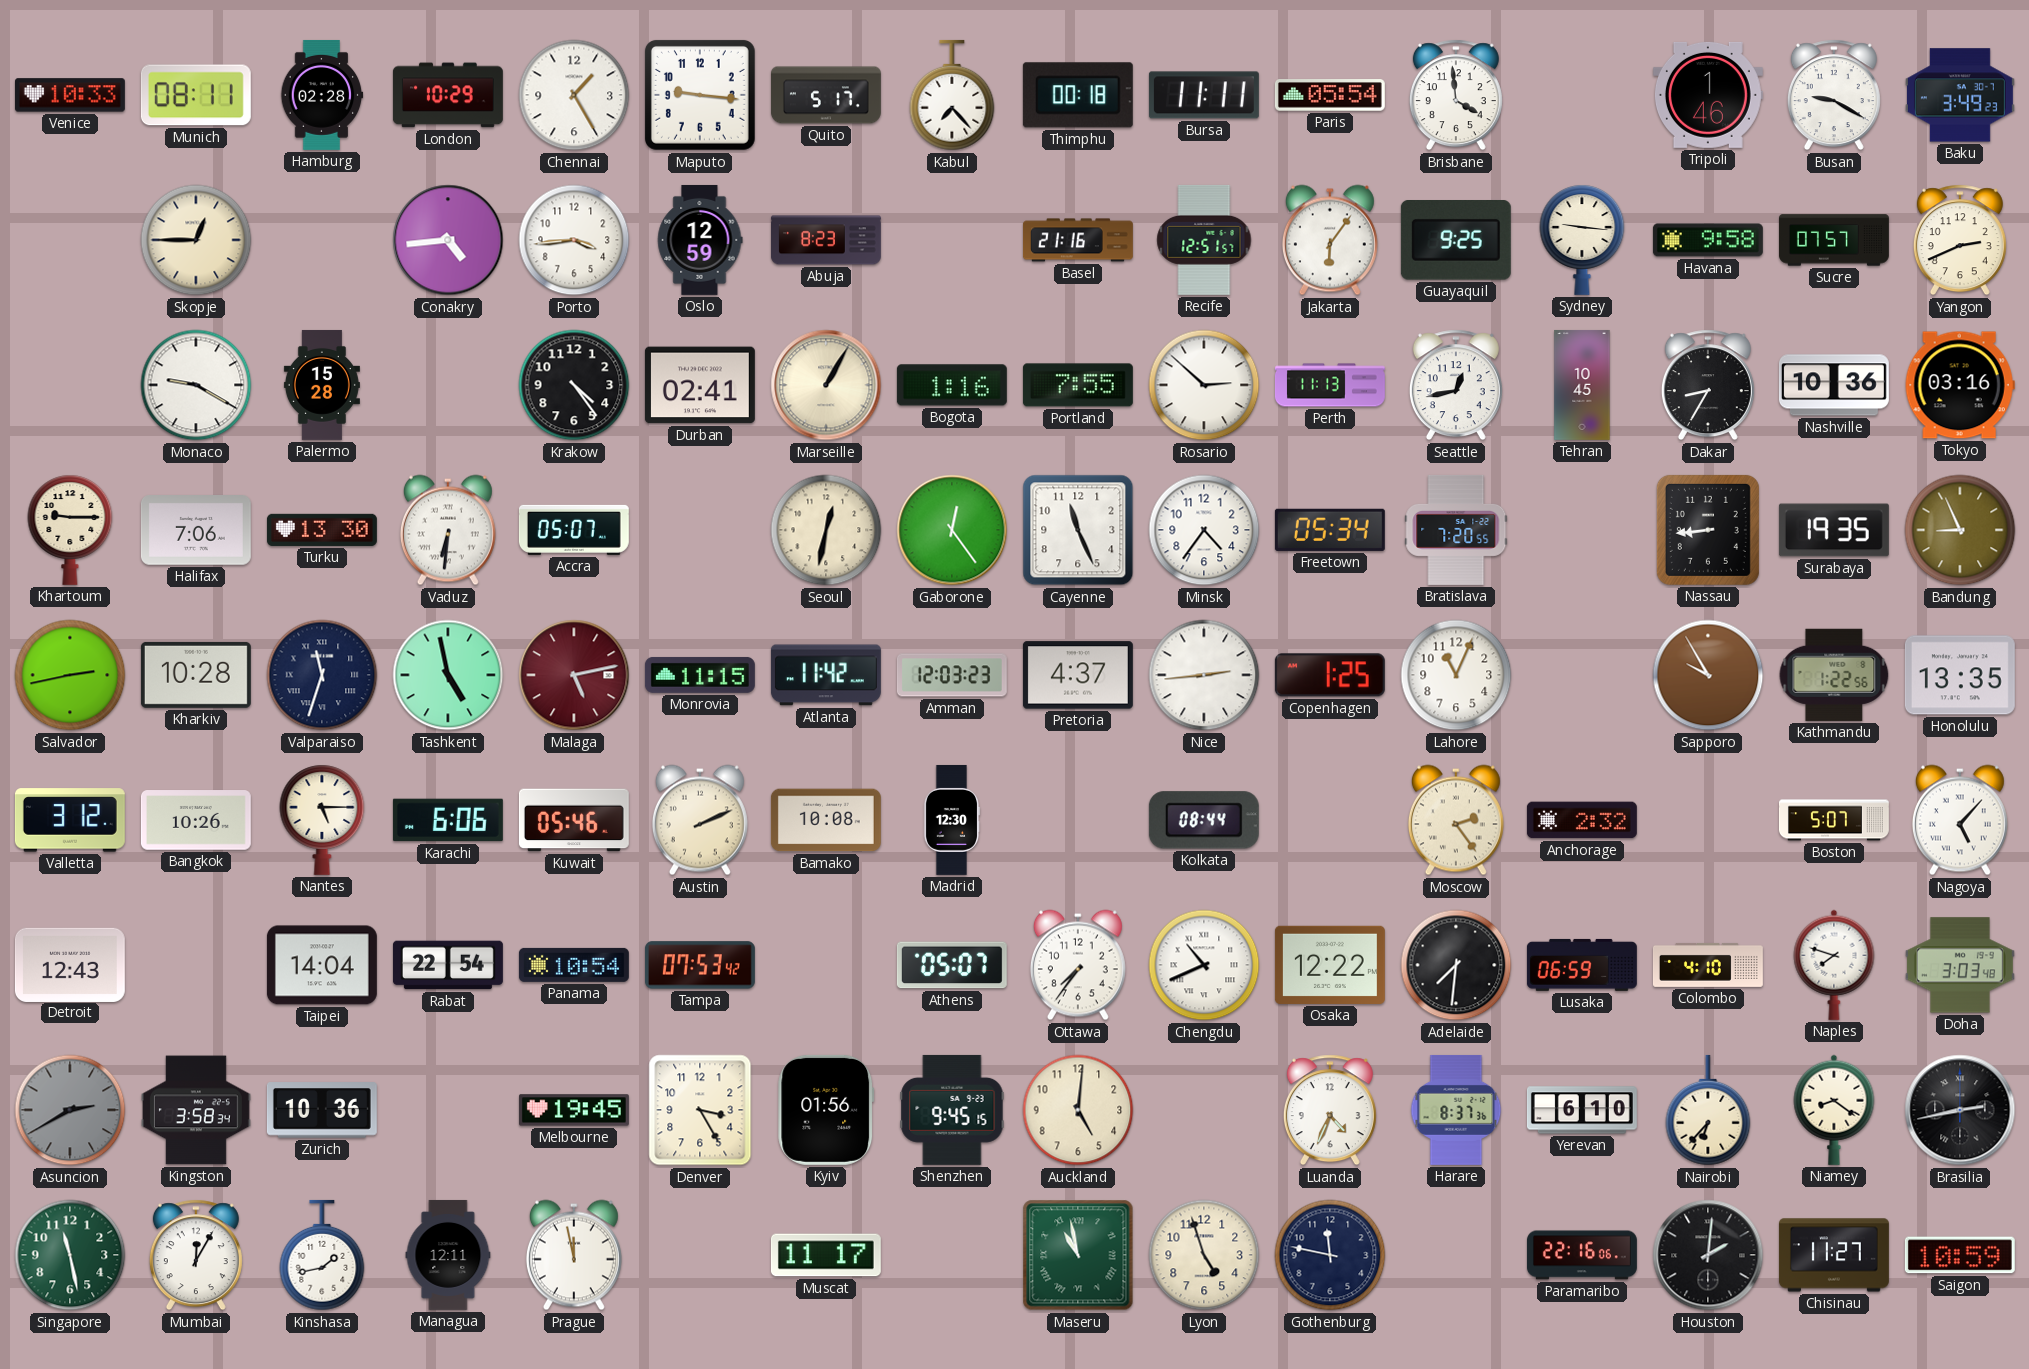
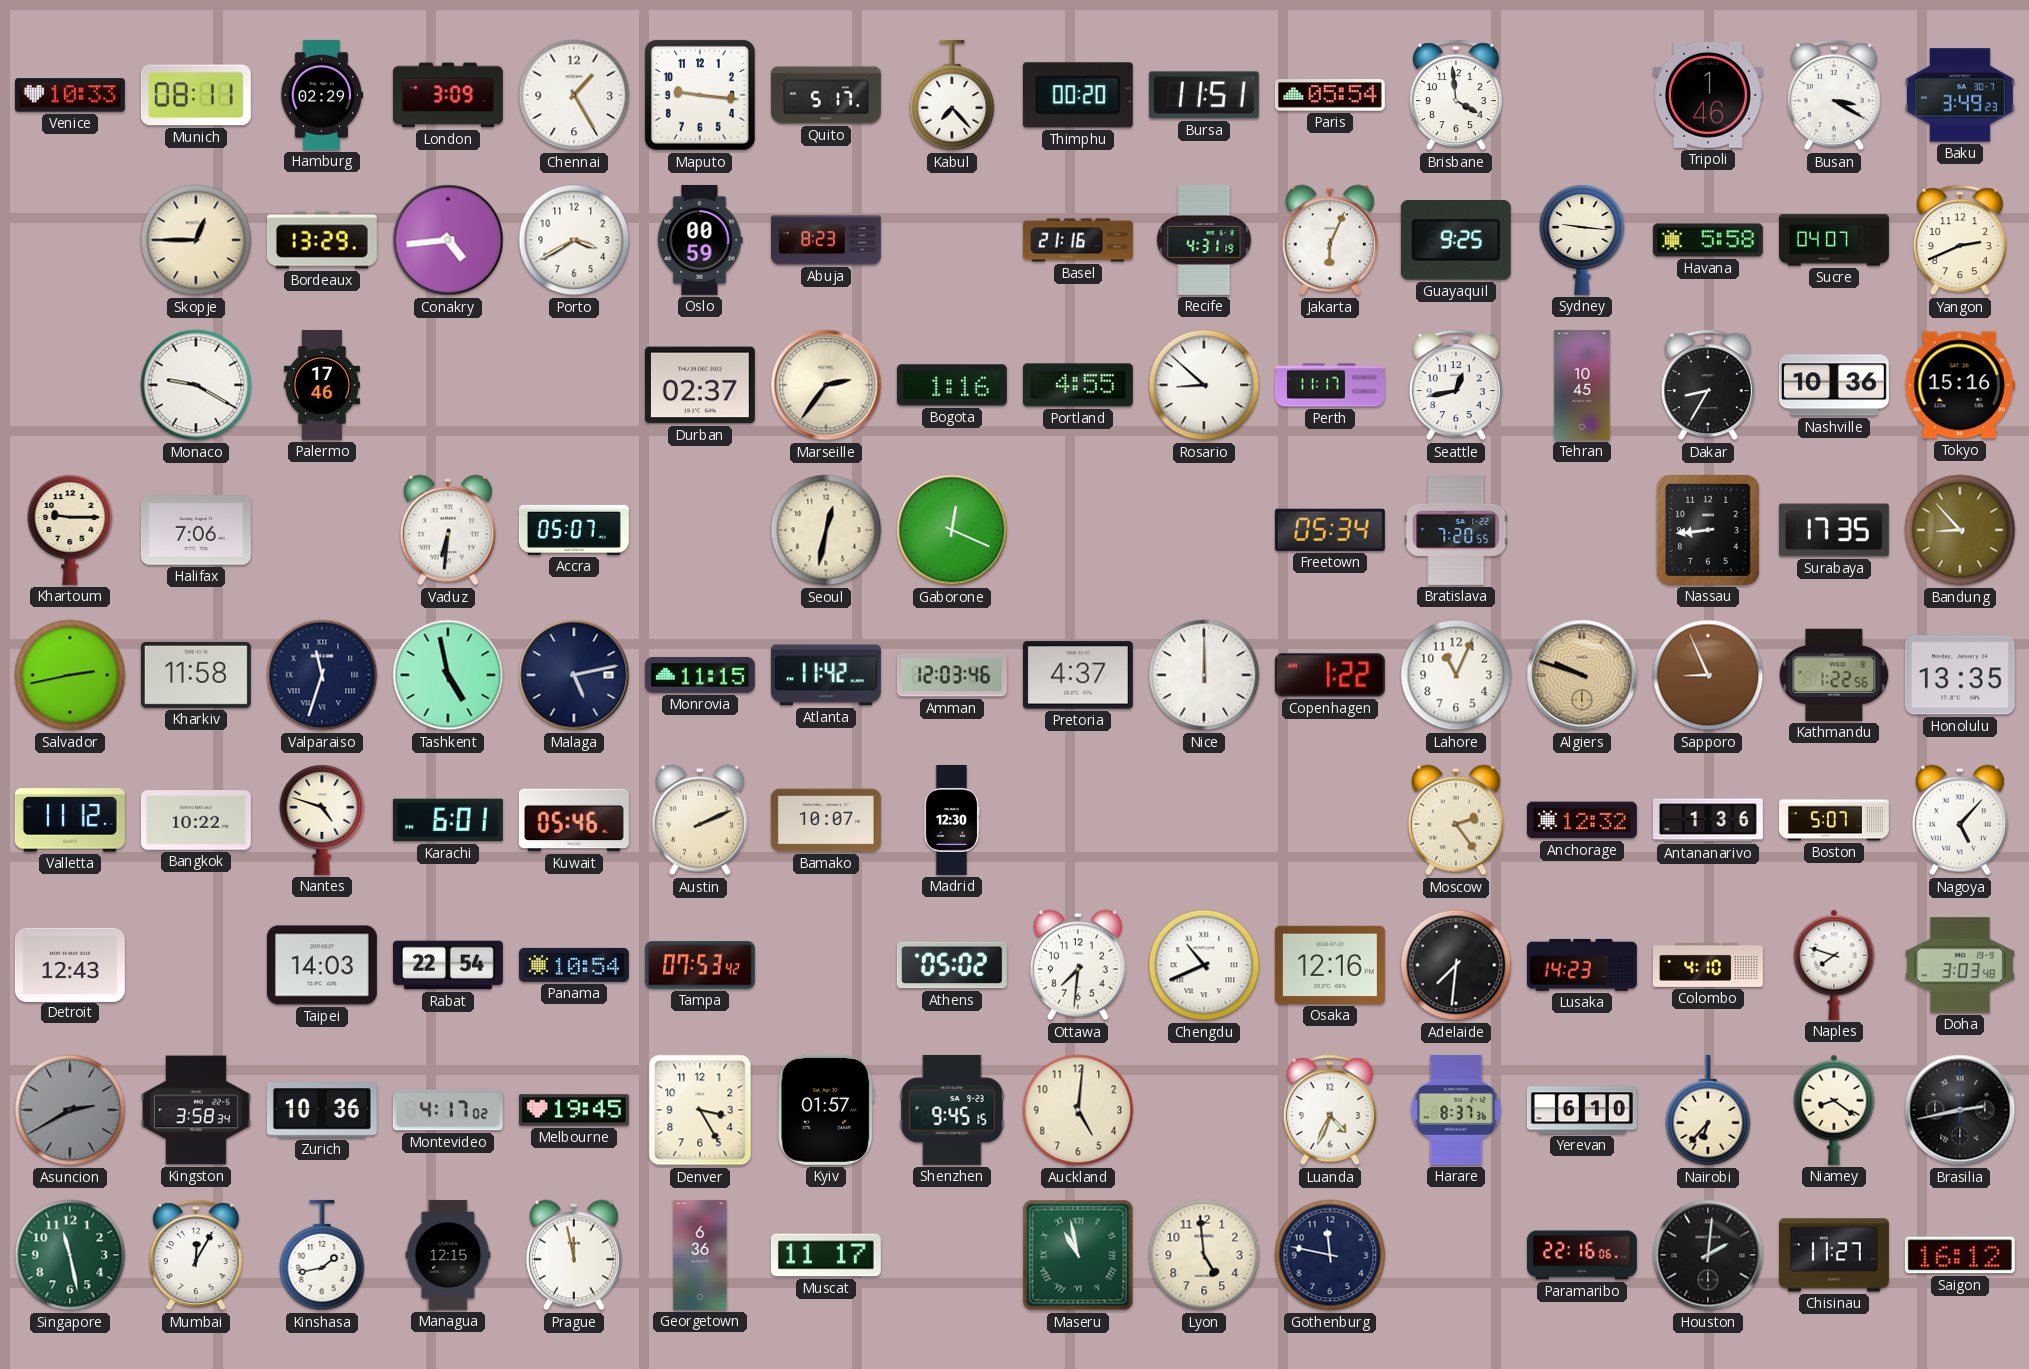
Hamburg: 02:28 -> 02:29
London: 10:29 -> 3:09
Thimphu: 00:18 -> 00:20
Bursa: 11:11 -> 11:51
Busan: 9:20 -> 3:20
Bordeaux: none -> 13:29
Porto: 3:44 -> 3:40
Oslo: 12:59 -> 00:59
Recife: 12:51 -> 4:31
Jakarta: 6:06 -> 6:04
Havana: 9:58 -> 5:58
Sucre: 07:57 -> 04:07
Palermo: 15:28 -> 17:46
Krakow: 4:24 -> none
Durban: 02:41 -> 02:37
Marseille: 1:05 -> 2:36
Portland: 7:55 -> 4:55
Rosario: 2:52 -> 8:52
Perth: 11:13 -> 11:17
Tokyo: 03:16 -> 15:16
Turku: 13:30 -> none
Gaborone: 12:24 -> 12:19
Cayenne: 11:26 -> none
Minsk: 4:36 -> none
Surabaya: 19:35 -> 17:35
Bandung: 8:56 -> 8:53
Kharkiv: 10:28 -> 11:58
Malaga dial: burgundy -> navy
Amman: 12:03:23 -> 12:03:46
Nice: 2:44 -> 12:00
Copenhagen: 1:25 -> 1:22
Algiers: none -> 9:48
Sapporo: 9:55 -> 8:56
Valletta: 3:12 -> 11:12
Bangkok: 10:26 -> 10:22
Nantes: 5:15 -> 4:48
Karachi: 6:06 -> 6:01
Bamako: 10:08 -> 10:07
Kolkata: 08:44 -> none
Anchorage: 2:32 -> 12:32
Antananarivo: none -> 1:36
Taipei: 14:04 -> 14:03
Athens: 05:07 -> 05:02
Ottawa: 7:36 -> 7:31
Osaka: 12:22 -> 12:16
Lusaka: 06:59 -> 14:23
Montevideo: none -> 4:17
Kyiv: 01:56 -> 01:57
Managua: 12:11 -> 12:15
Georgetown: none -> 6:36
Lyon: 4:57 -> 4:59
Saigon: 10:59 -> 16:12
